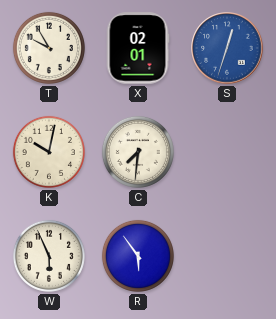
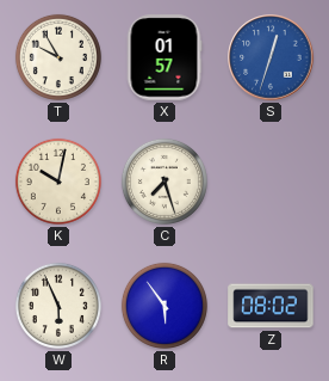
X: 02:01 -> 01:57
C: 7:31 -> 7:27
Z: none -> 08:02
